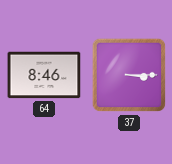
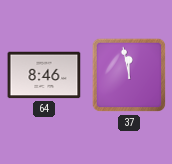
37: 3:15 -> 11:58
